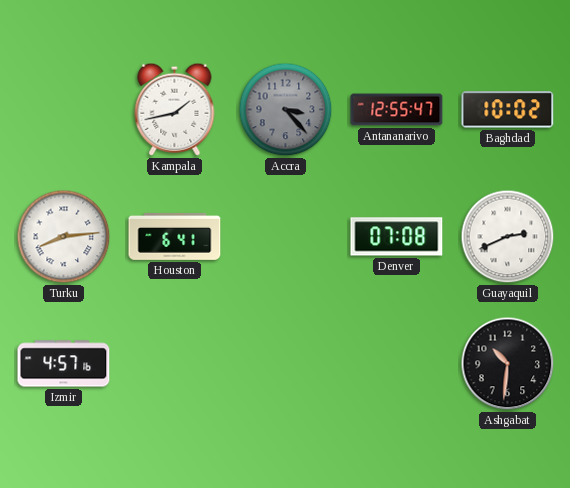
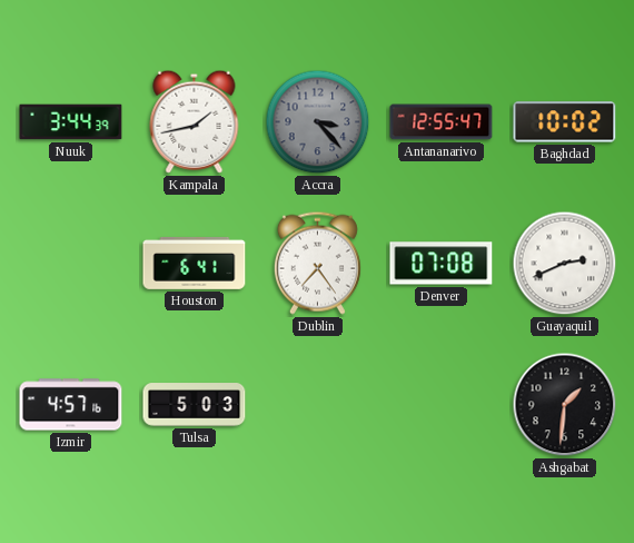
Nuuk: none -> 3:44
Turku: 8:14 -> none
Dublin: none -> 7:24
Tulsa: none -> 5:03
Ashgabat: 10:31 -> 1:31
